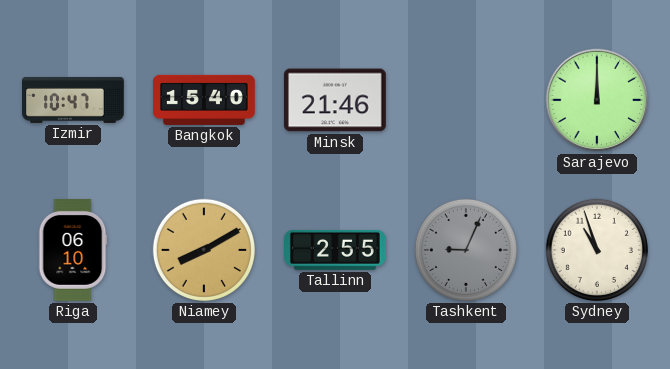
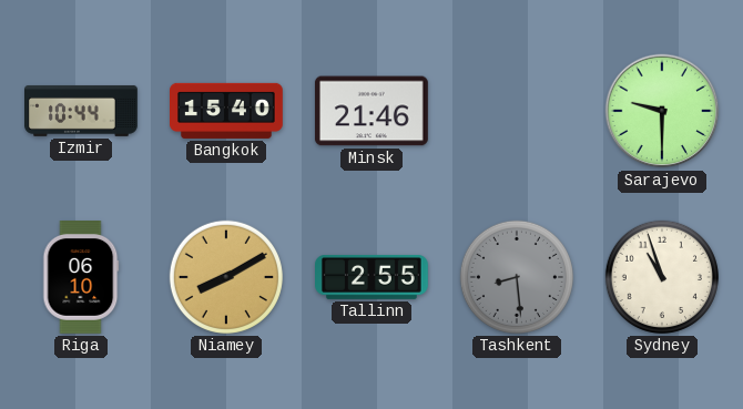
Izmir: 10:47 -> 10:44
Sarajevo: 12:00 -> 9:30
Tashkent: 9:04 -> 8:29
